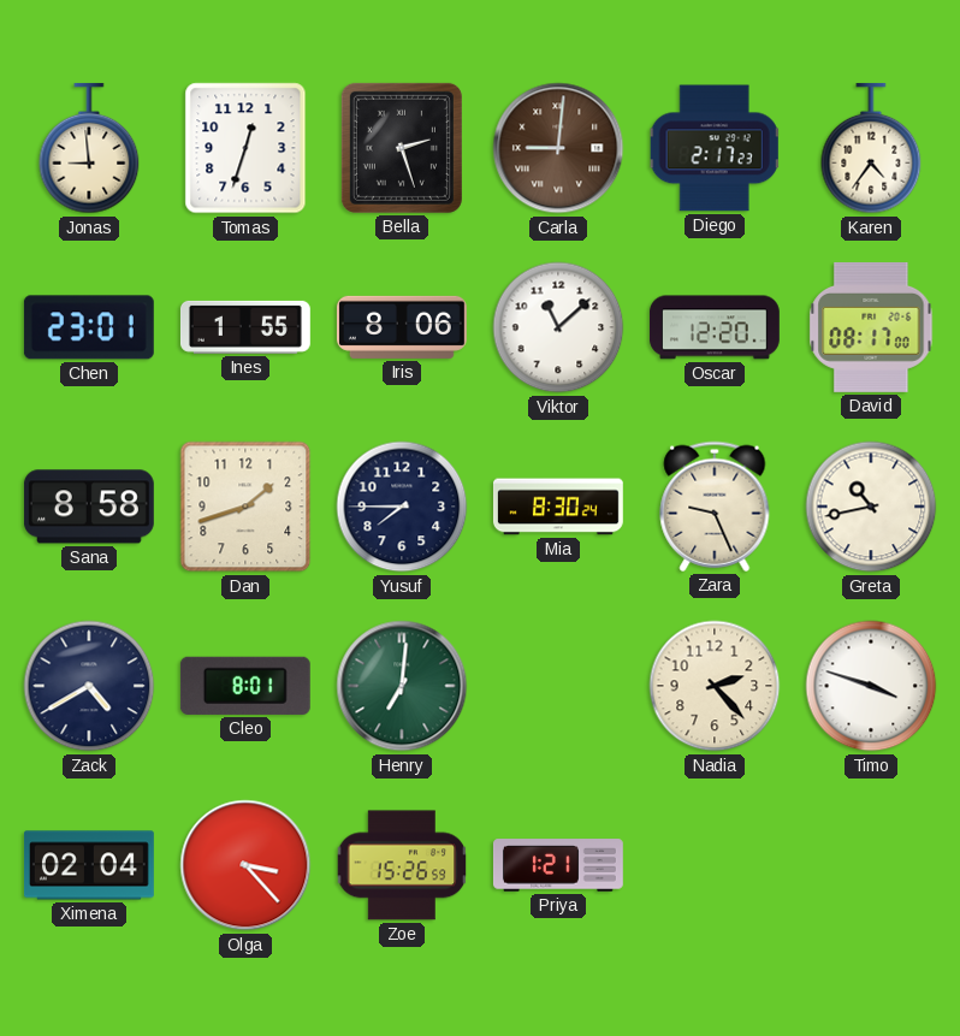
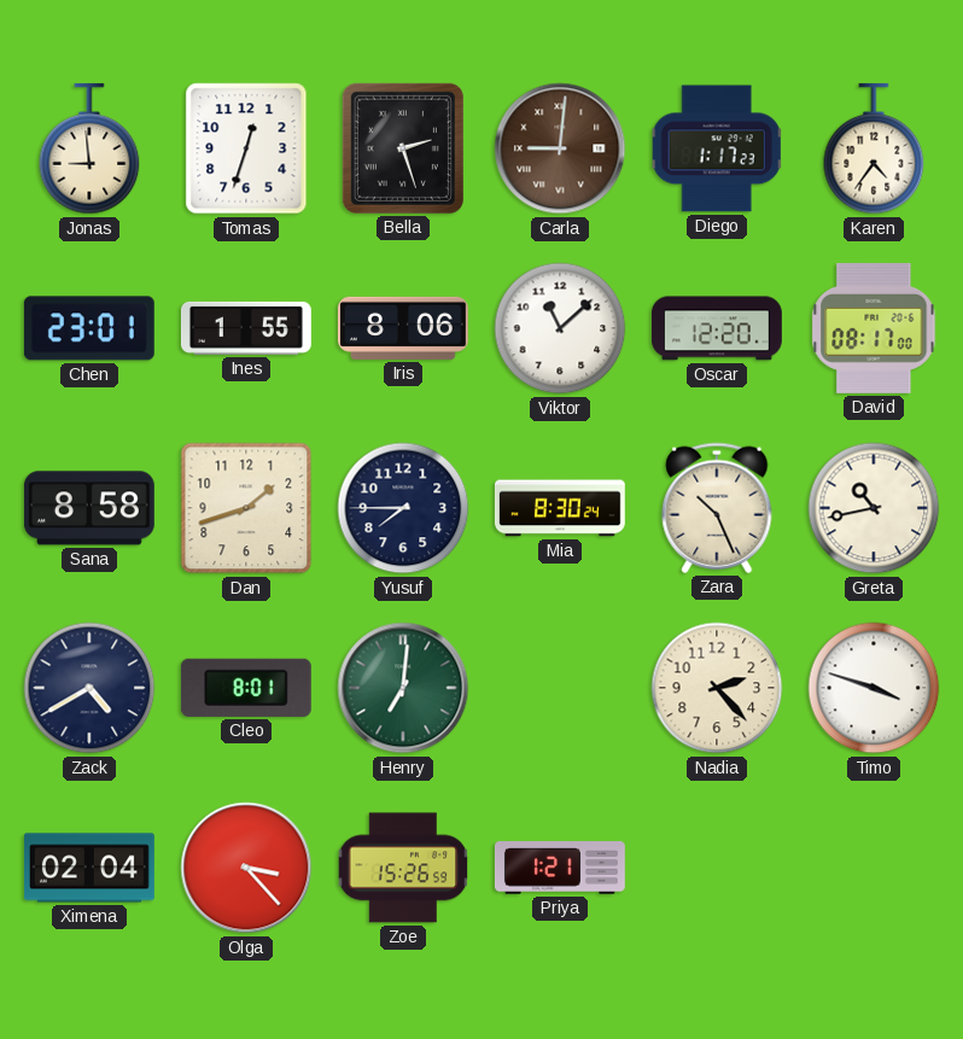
Diego: 2:17 -> 1:17
Zara: 9:26 -> 10:26
